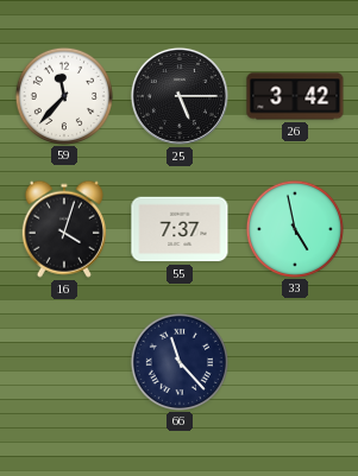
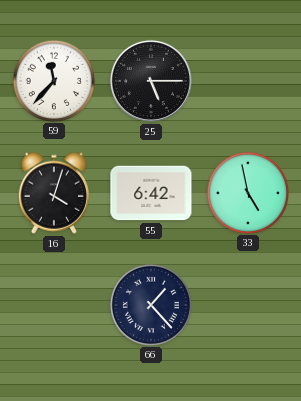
26: 3:42 -> none
55: 7:37 -> 6:42
66: 11:23 -> 1:23
